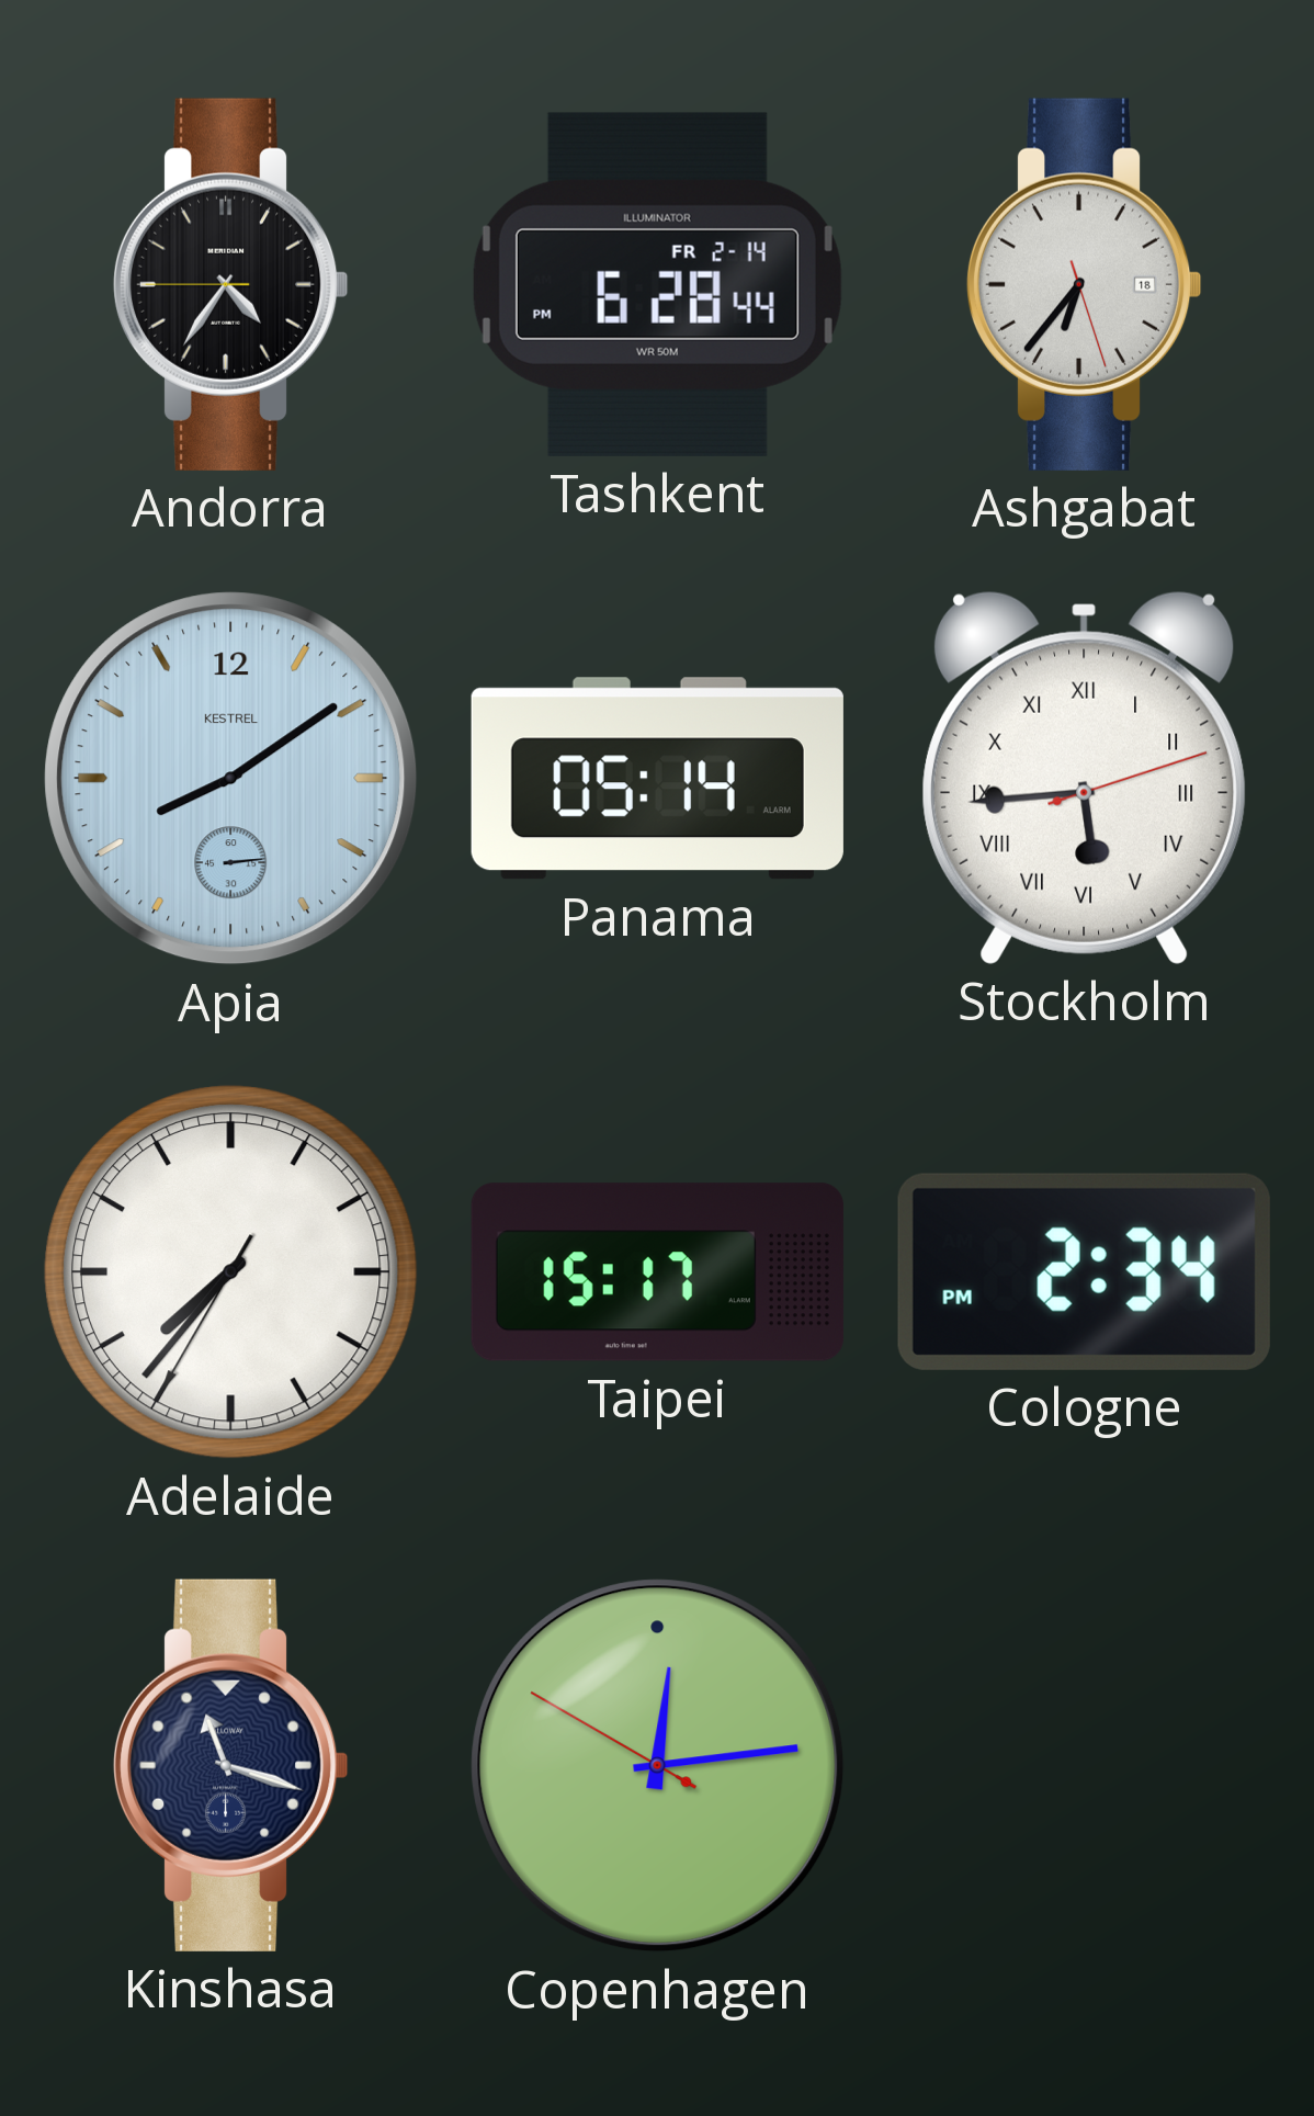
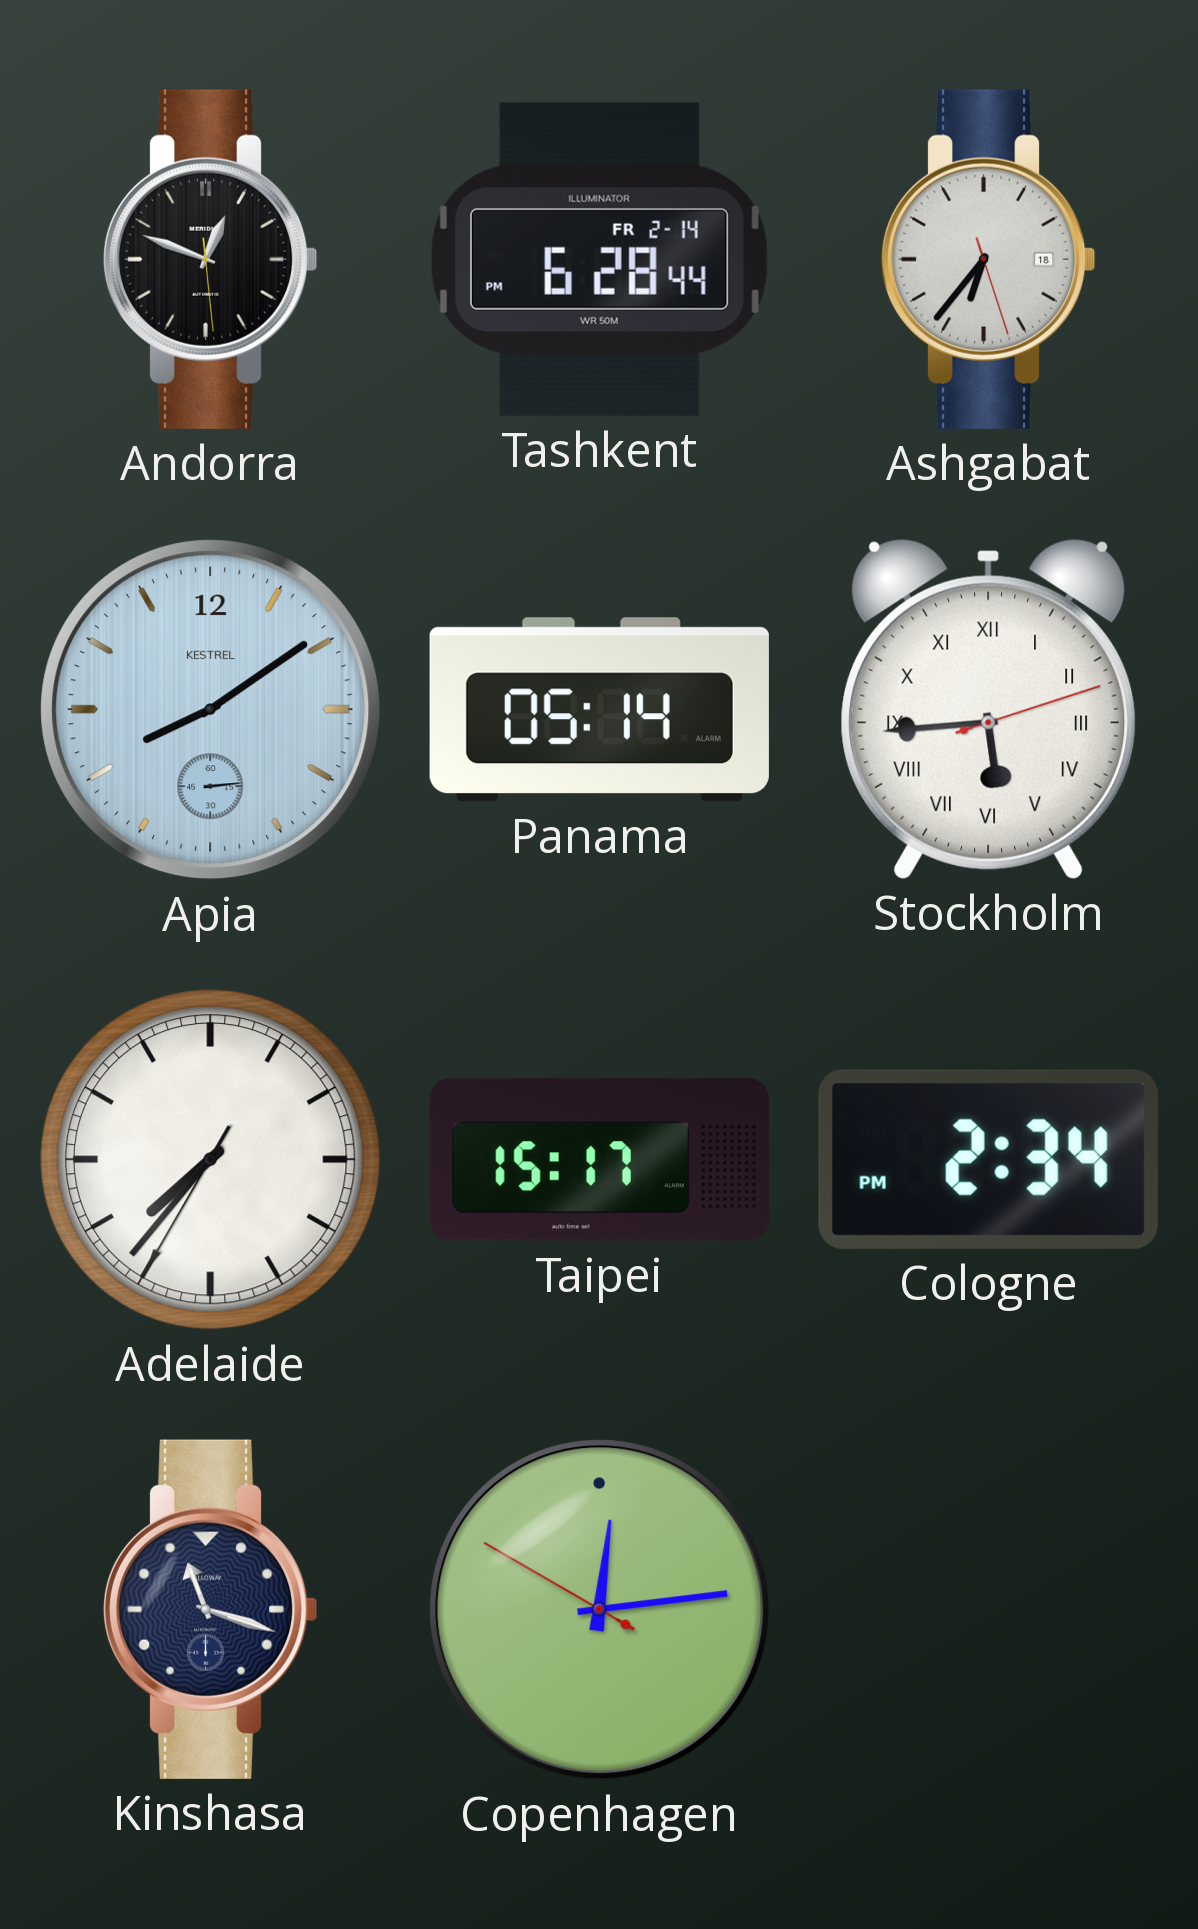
Andorra: 4:35 -> 12:48
